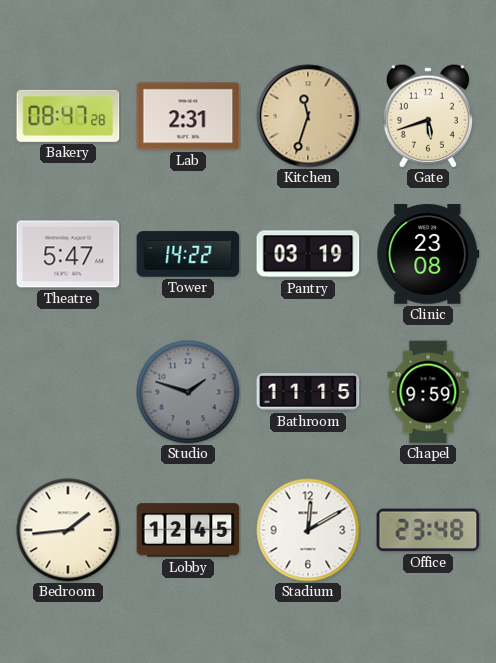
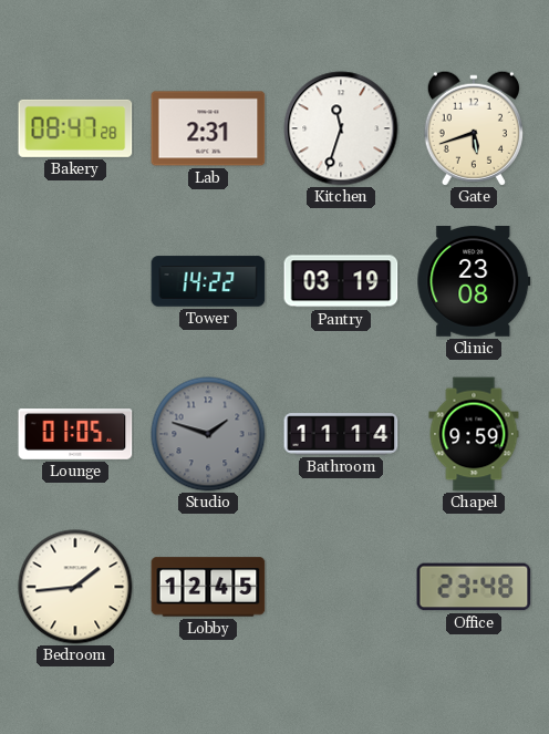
Kitchen dial: champagne -> white
Theatre: 5:47 -> none
Lounge: none -> 01:05
Bathroom: 11:15 -> 11:14
Stadium: 12:10 -> none
